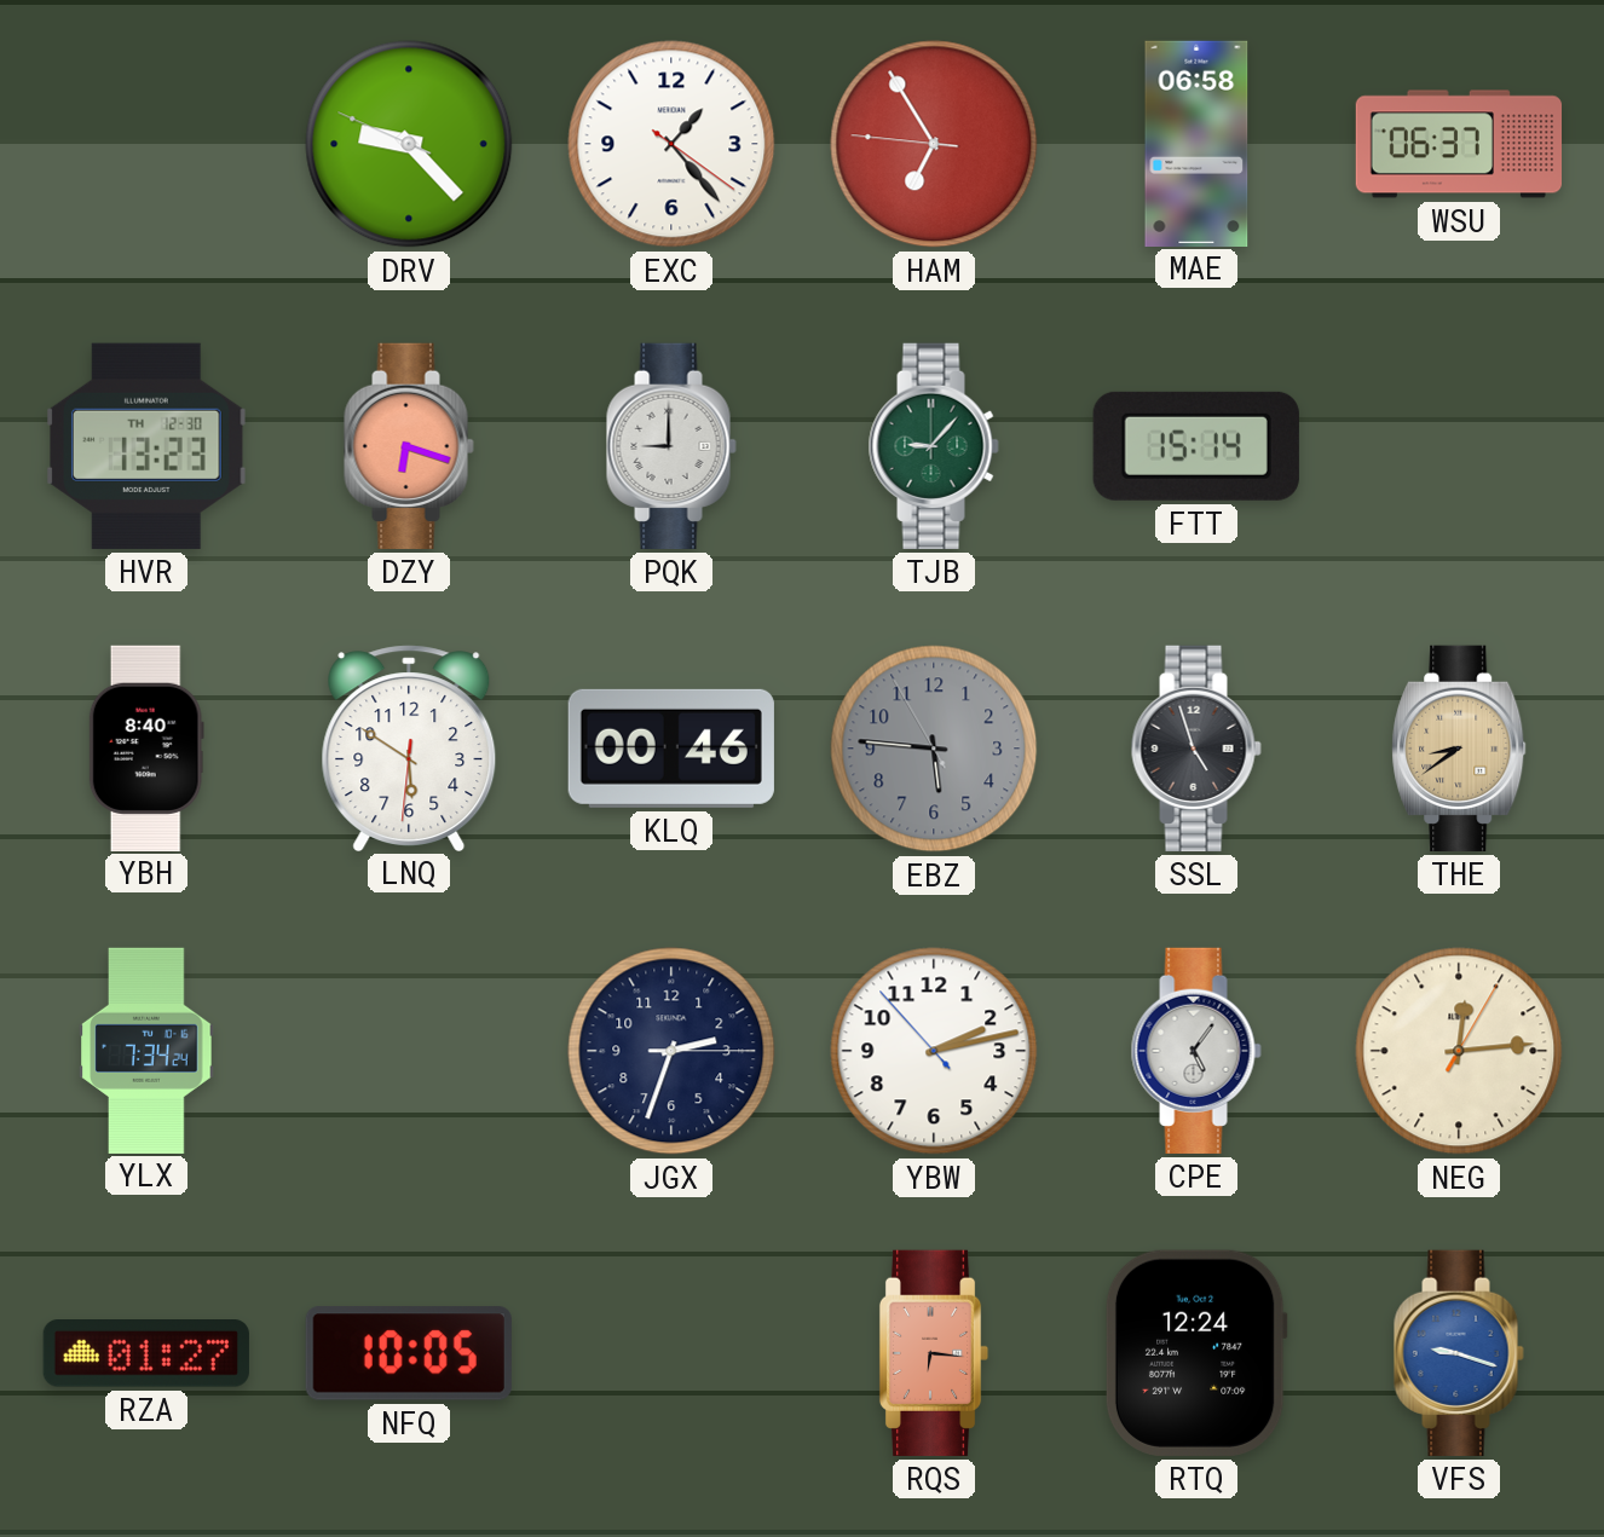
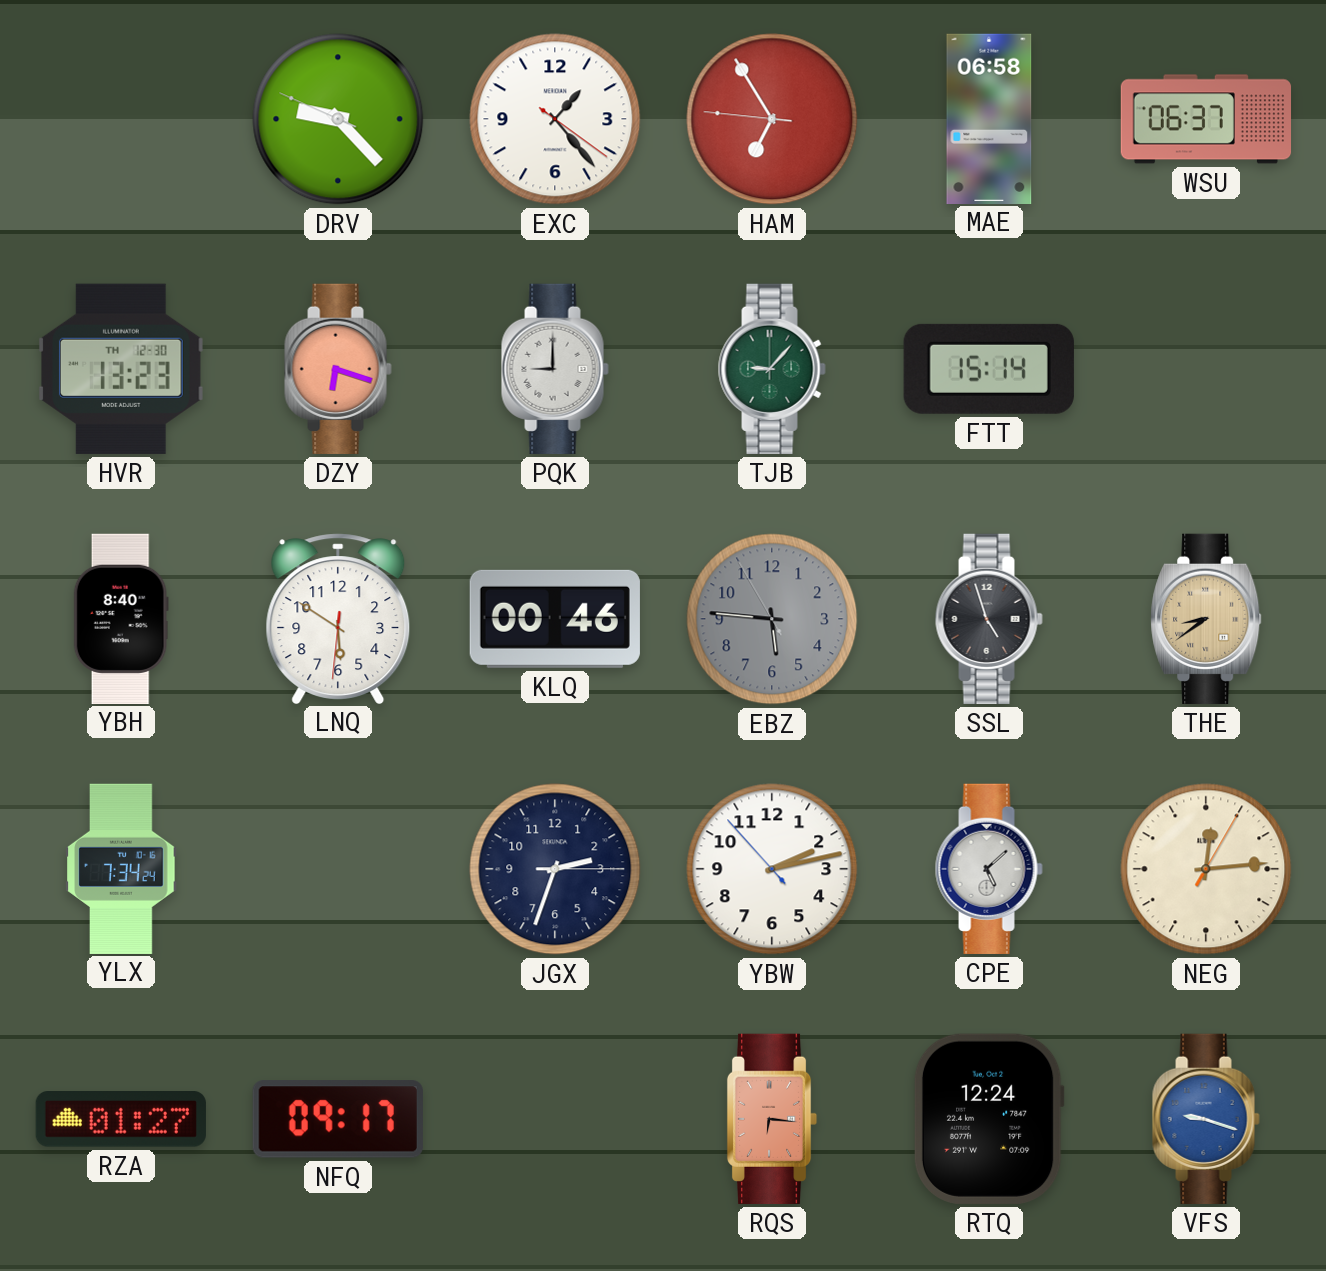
CPE: 5:06 -> 5:08
NFQ: 10:05 -> 09:17
